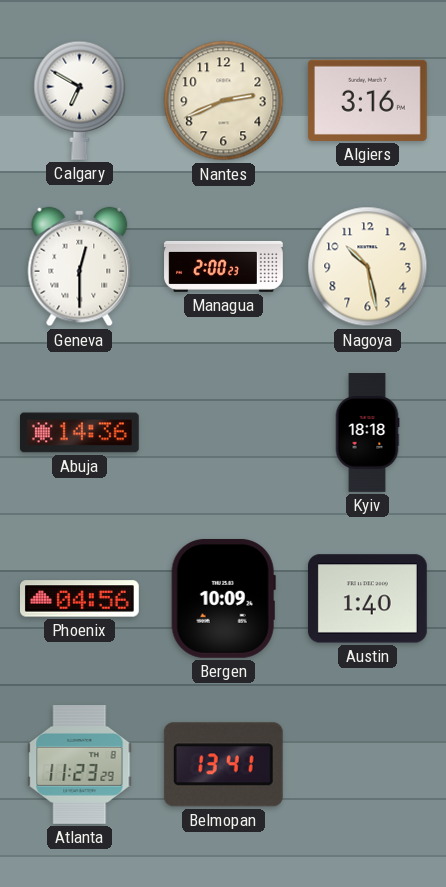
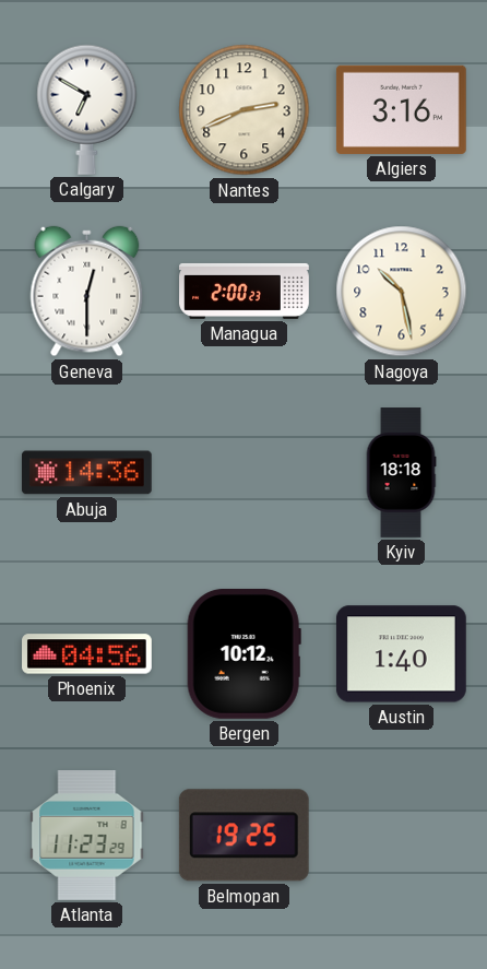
Bergen: 10:09 -> 10:12
Belmopan: 13:41 -> 19:25
